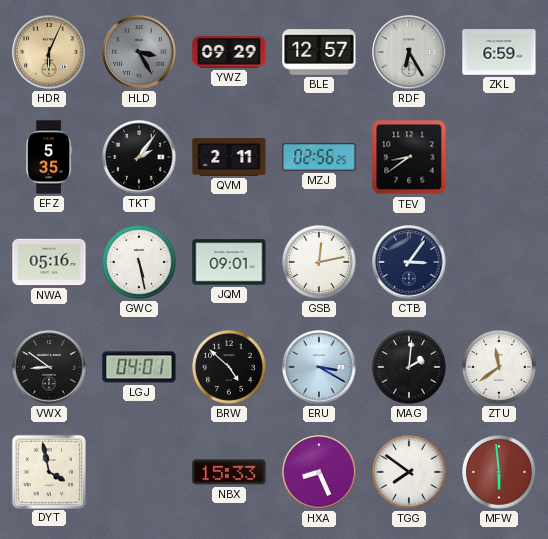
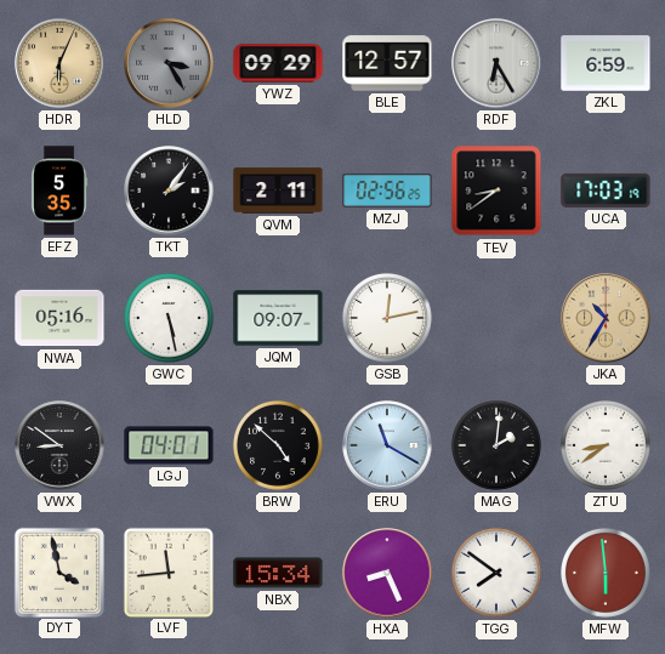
UCA: none -> 17:03
JQM: 09:01 -> 09:07
CTB: 3:06 -> none
JKA: none -> 10:35
ERU: 3:20 -> 11:20
ZTU: 11:39 -> 8:39
LVF: none -> 11:44
NBX: 15:33 -> 15:34
